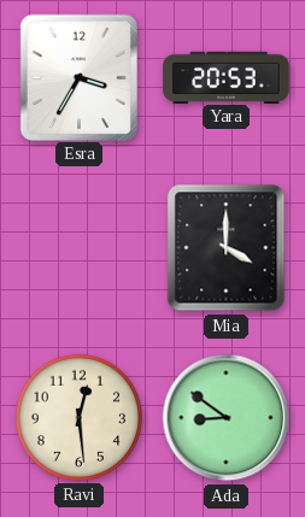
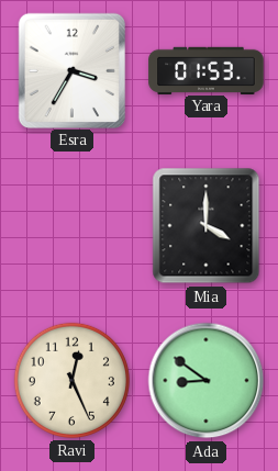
Yara: 20:53 -> 01:53
Ravi: 12:29 -> 12:26
